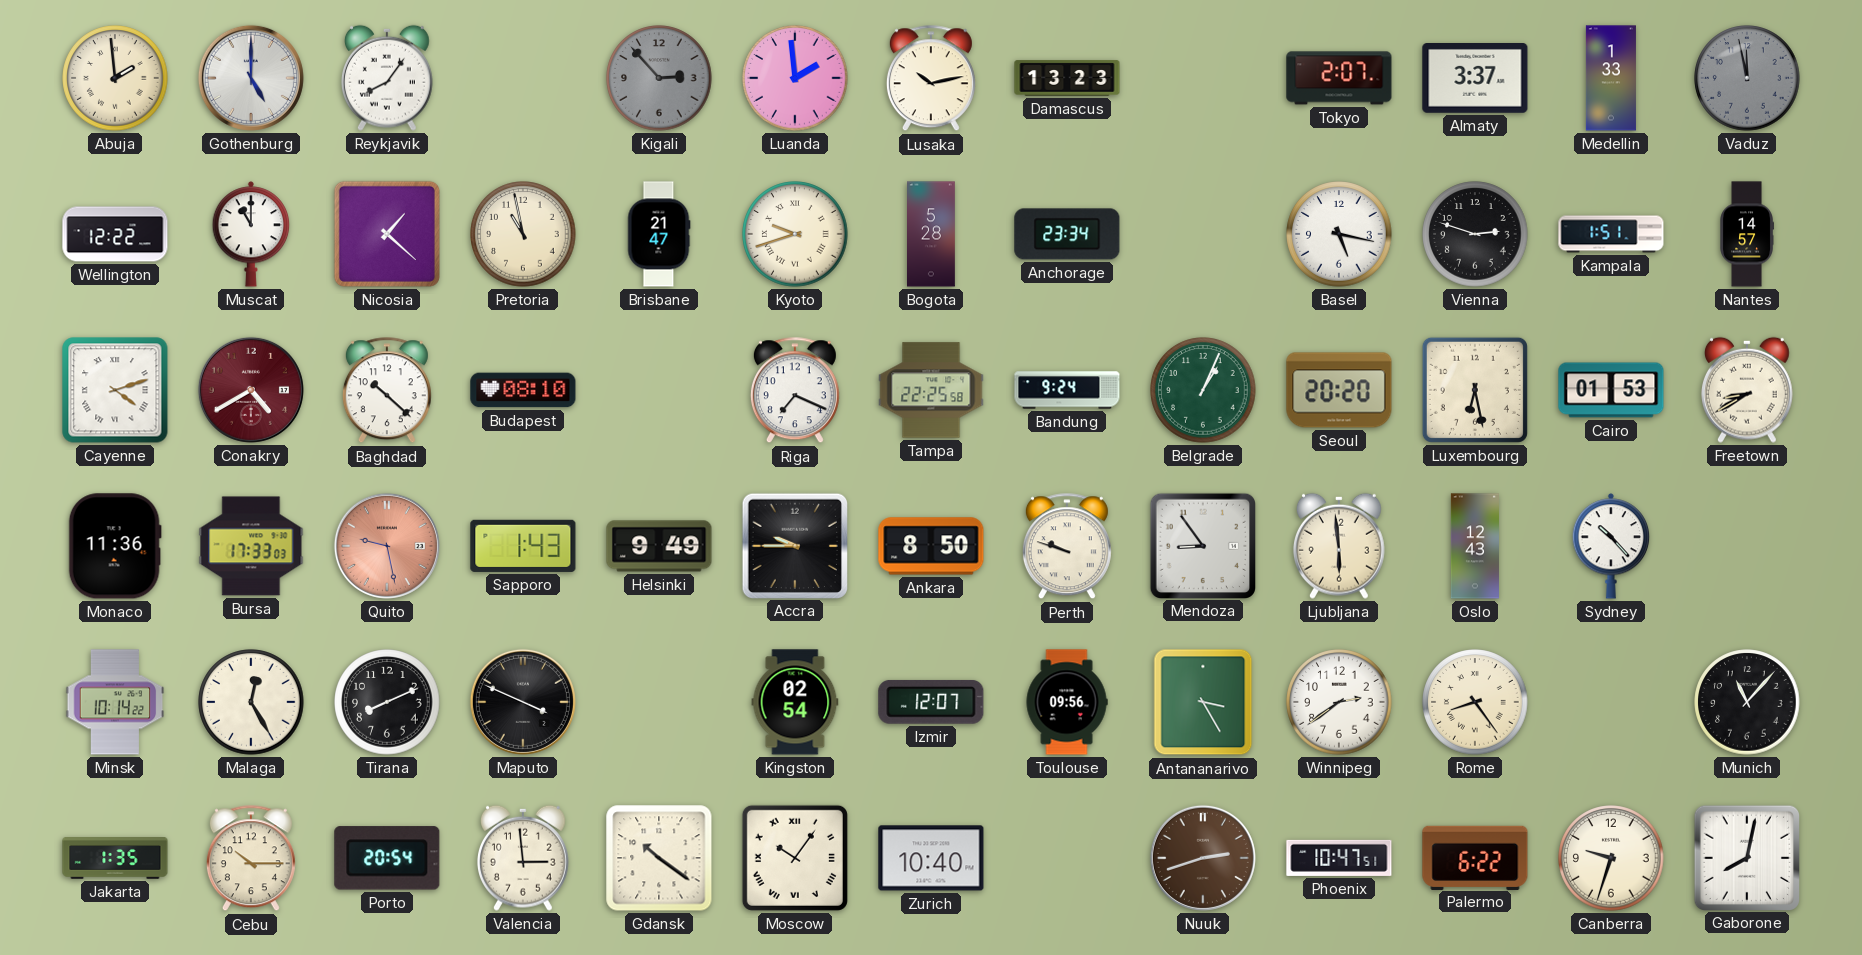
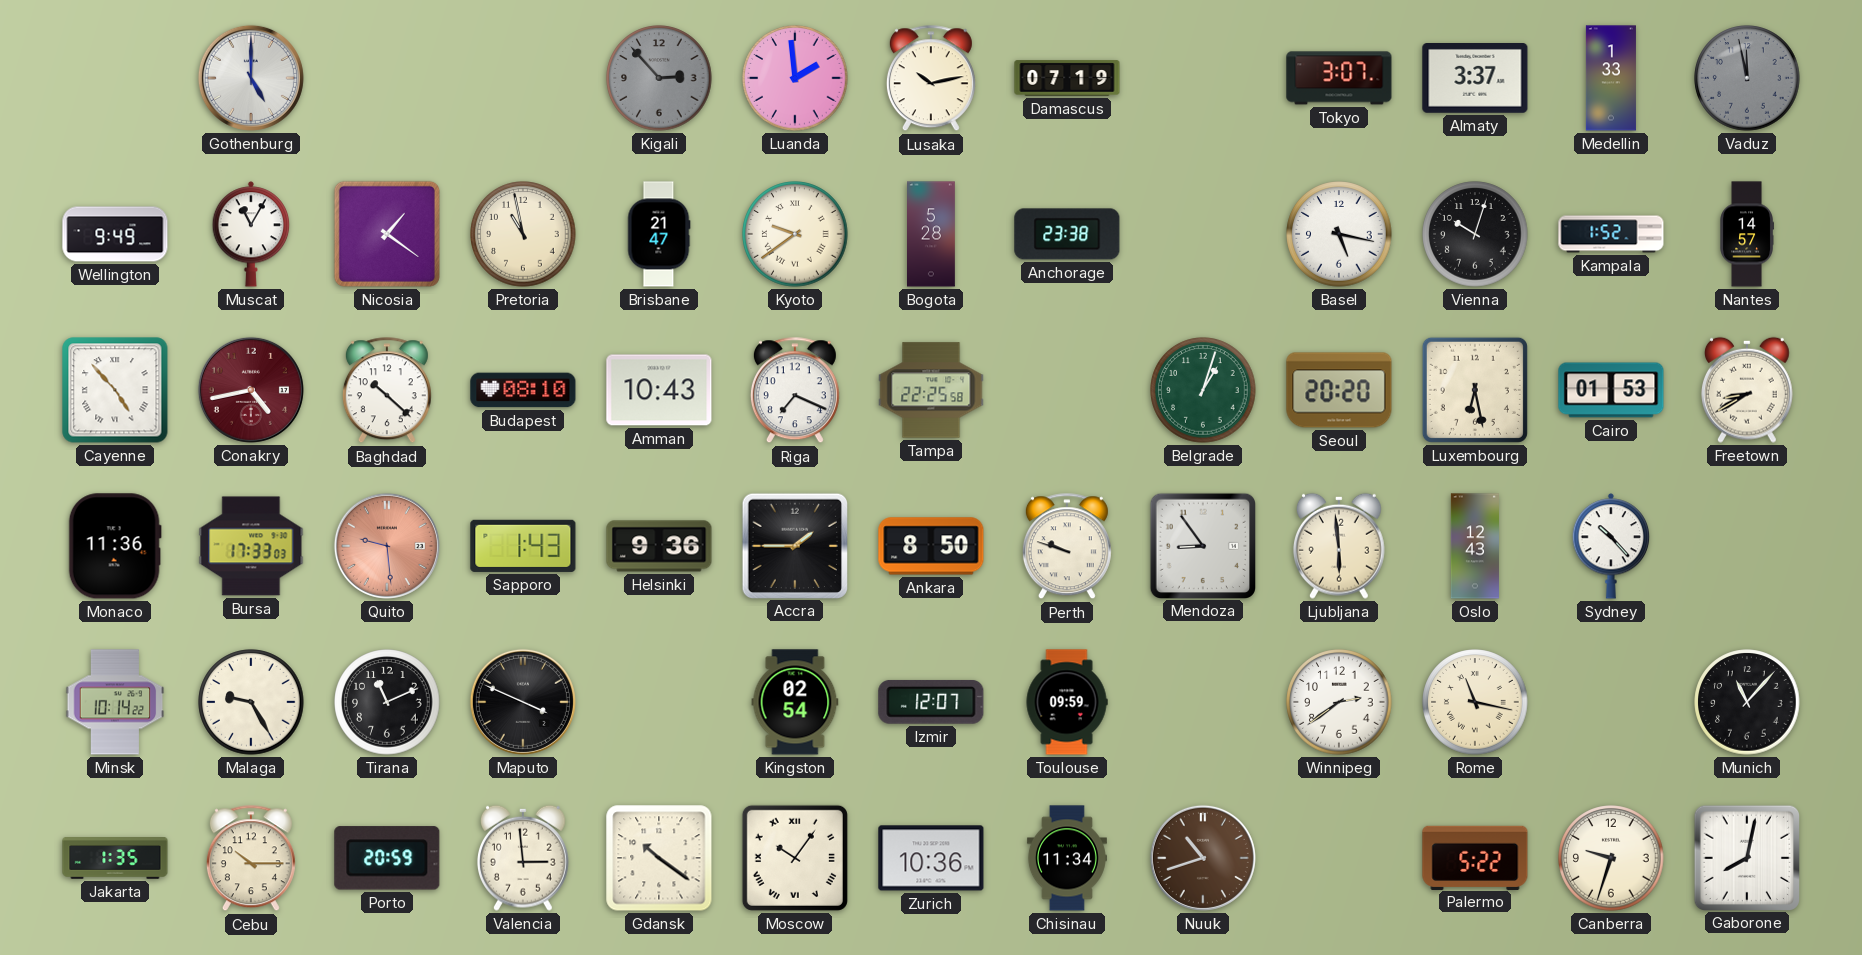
Abuja: 1:59 -> none
Reykjavik: 8:06 -> none
Damascus: 13:23 -> 07:19
Tokyo: 2:07 -> 3:07
Wellington: 12:22 -> 9:49
Muscat: 11:00 -> 11:05
Nicosia: 1:22 -> 1:21
Kyoto: 9:42 -> 9:39
Anchorage: 23:34 -> 23:38
Vienna: 2:48 -> 10:03
Kampala: 1:51 -> 1:52
Cayenne: 4:12 -> 4:53
Conakry: 4:40 -> 4:43
Amman: none -> 10:43
Bandung: 9:24 -> none
Belgrade: 1:04 -> 1:03
Quito: 9:28 -> 9:29
Helsinki: 9:49 -> 9:36
Accra: 9:45 -> 1:45
Malaga: 12:25 -> 9:25
Tirana: 8:11 -> 11:11
Toulouse: 09:56 -> 09:59
Antananarivo: 3:25 -> none
Rome: 8:24 -> 11:17
Porto: 20:54 -> 20:59
Zurich: 10:40 -> 10:36
Chisinau: none -> 11:34
Nuuk: 2:42 -> 10:42
Phoenix: 10:47 -> none
Palermo: 6:22 -> 5:22
